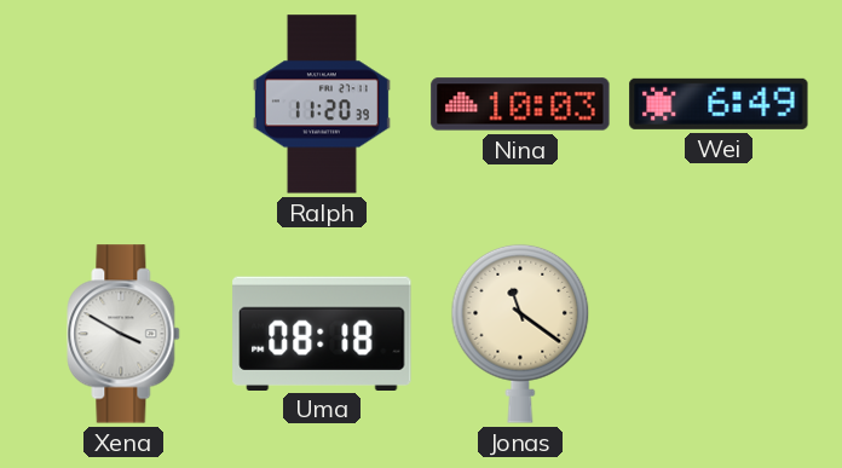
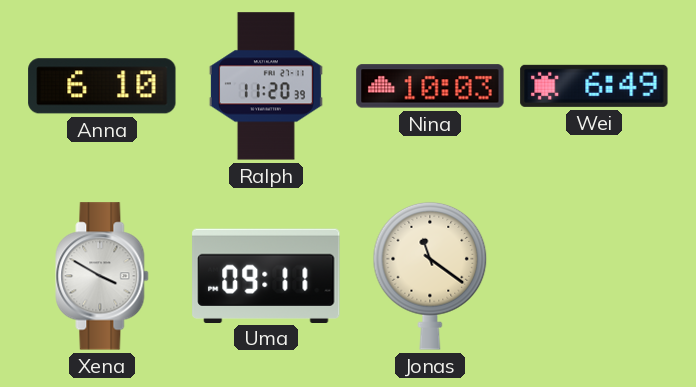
Anna: none -> 6:10
Uma: 08:18 -> 09:11
